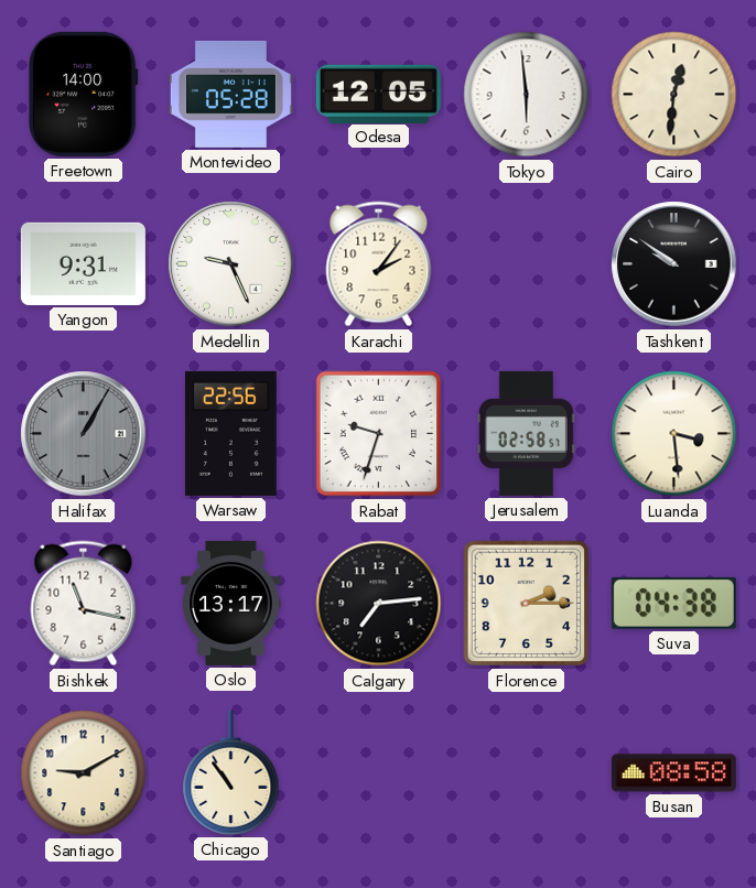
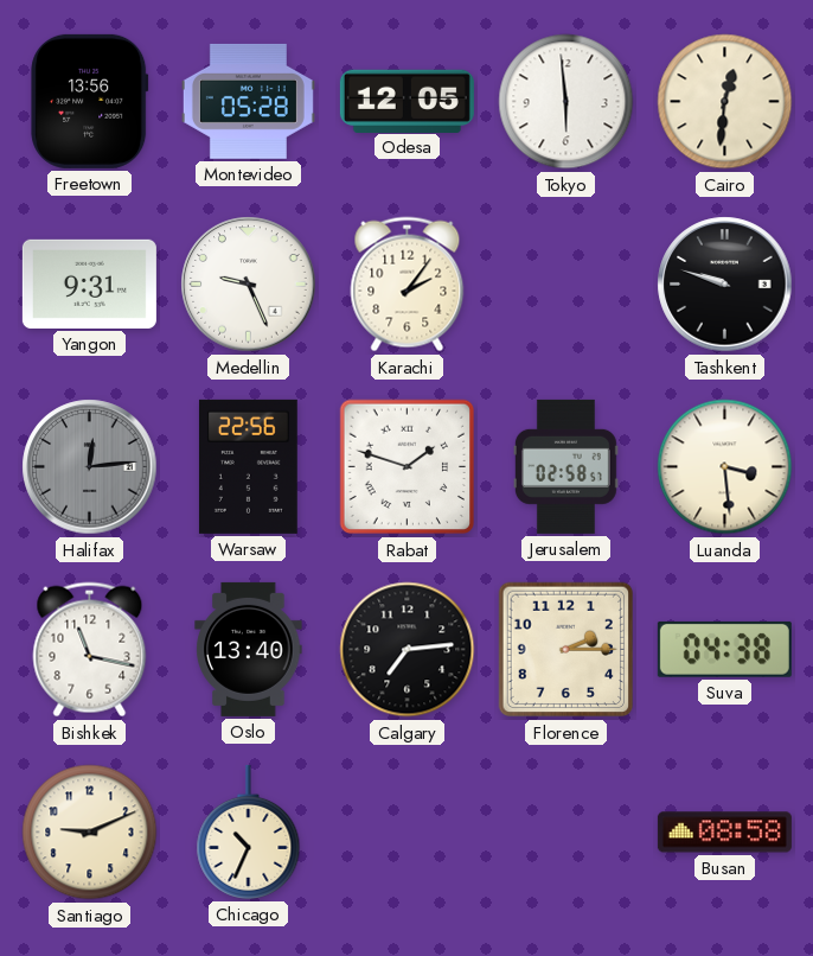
Freetown: 14:00 -> 13:56
Tashkent: 9:51 -> 9:48
Halifax: 1:05 -> 12:14
Rabat: 9:33 -> 1:48
Oslo: 13:17 -> 13:40
Santiago: 9:10 -> 9:11
Chicago: 10:54 -> 10:34
